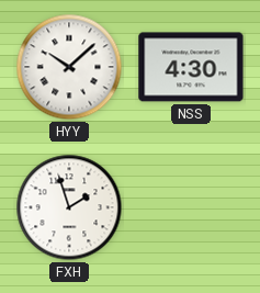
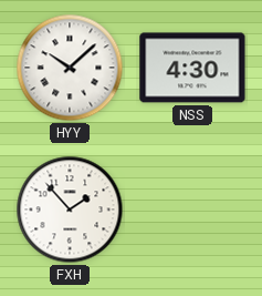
FXH: 1:57 -> 1:53
